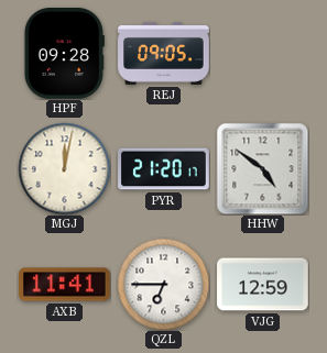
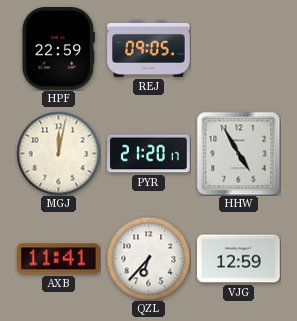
HPF: 09:28 -> 22:59
HHW: 4:51 -> 4:55
QZL: 6:45 -> 6:37
